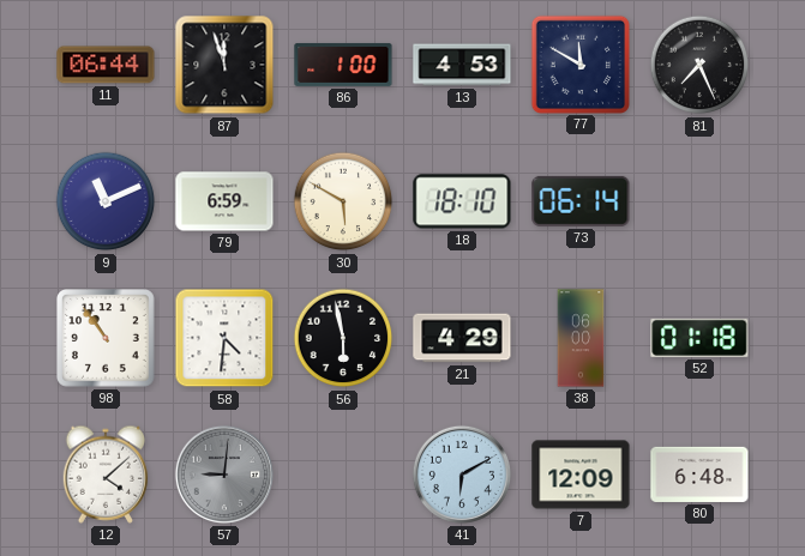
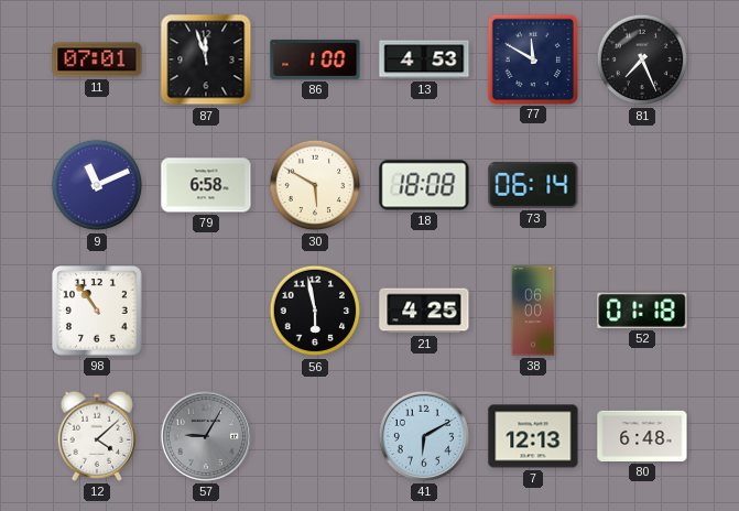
11: 06:44 -> 07:01
79: 6:59 -> 6:58
18: 18:10 -> 18:08
58: 4:31 -> none
21: 4:29 -> 4:25
57: 9:01 -> 9:05
7: 12:09 -> 12:13
